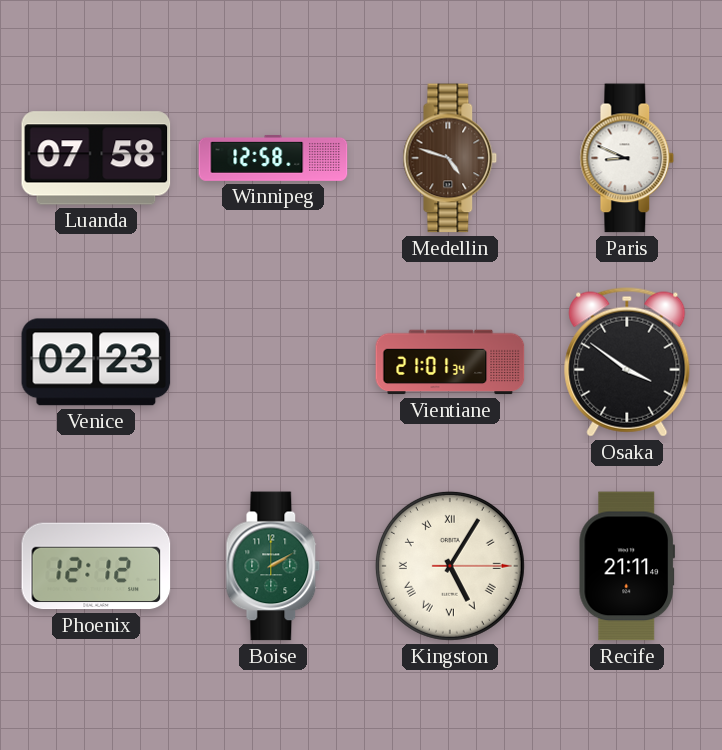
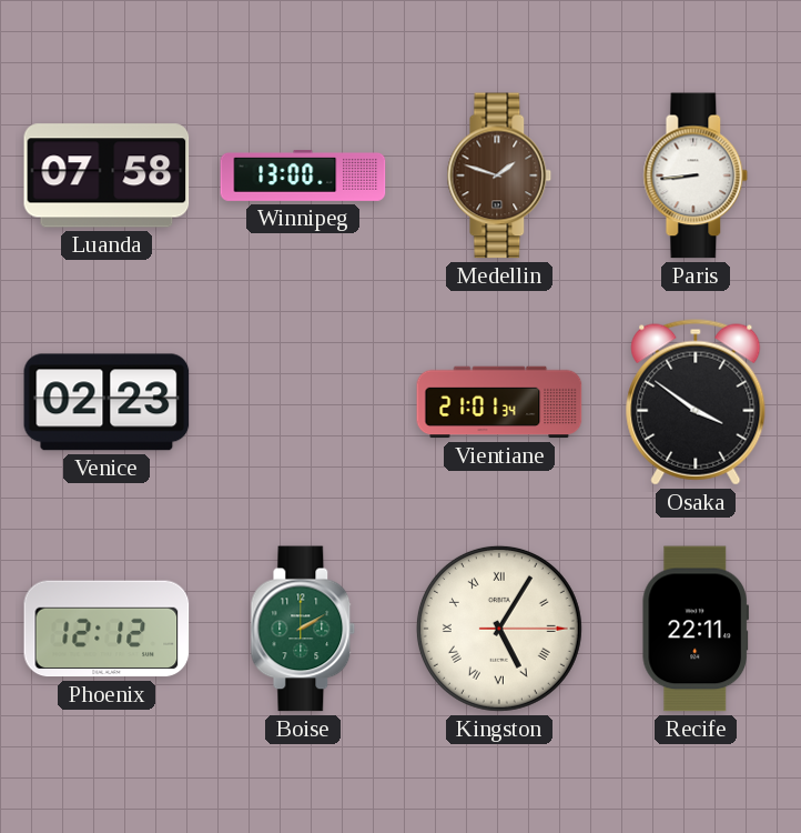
Winnipeg: 12:58 -> 13:00
Medellin: 4:48 -> 1:48
Paris: 8:49 -> 8:44
Recife: 21:11 -> 22:11
